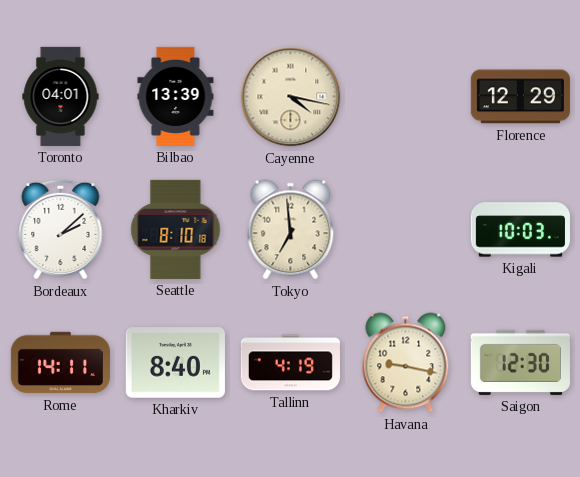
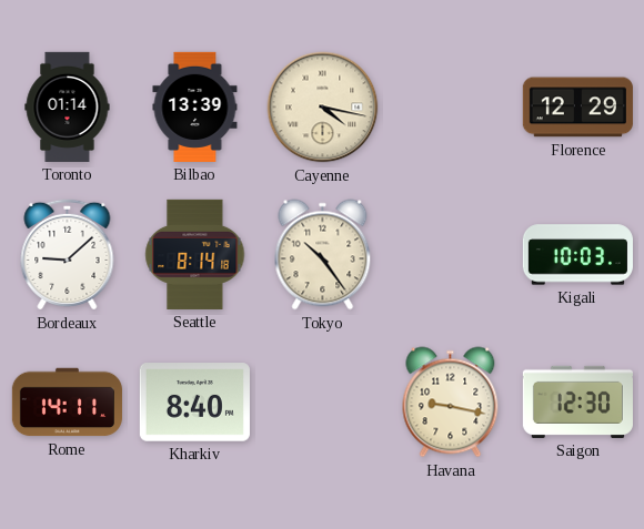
Toronto: 04:01 -> 01:14
Bordeaux: 2:08 -> 9:08
Seattle: 8:10 -> 8:14
Tokyo: 6:59 -> 10:24
Tallinn: 4:19 -> none
